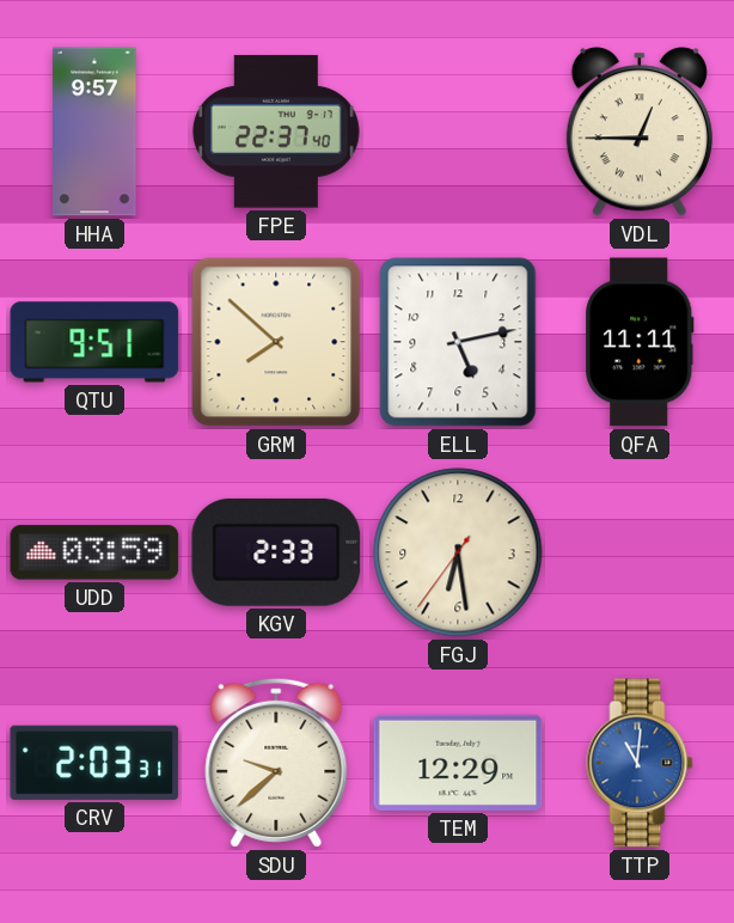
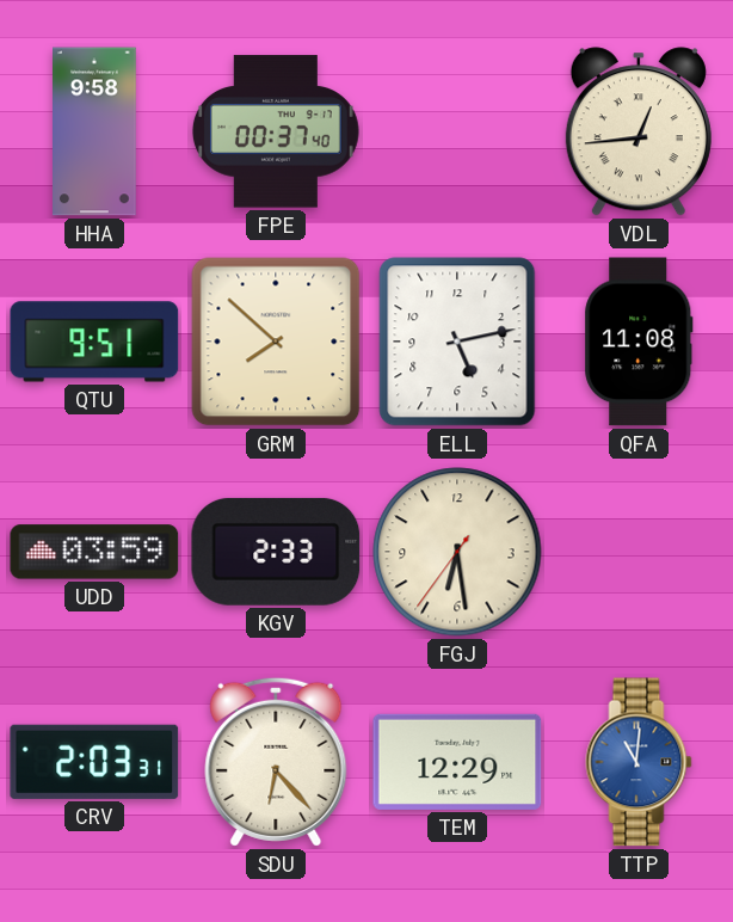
HHA: 9:57 -> 9:58
FPE: 22:37 -> 00:37
VDL: 12:45 -> 12:44
QFA: 11:11 -> 11:08
SDU: 9:38 -> 6:23
